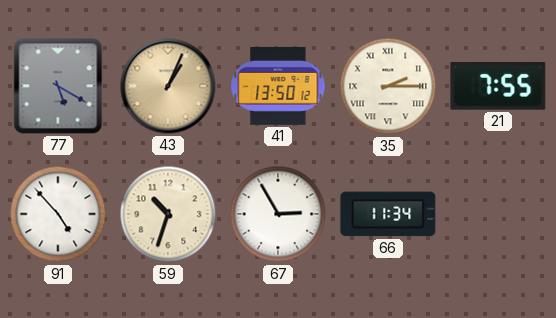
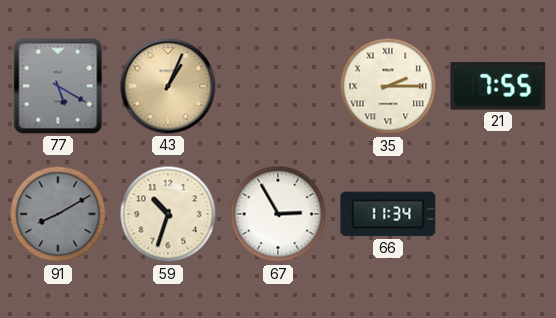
41: 13:50 -> none
91: 4:53 -> 8:10
91 dial: white -> grey
